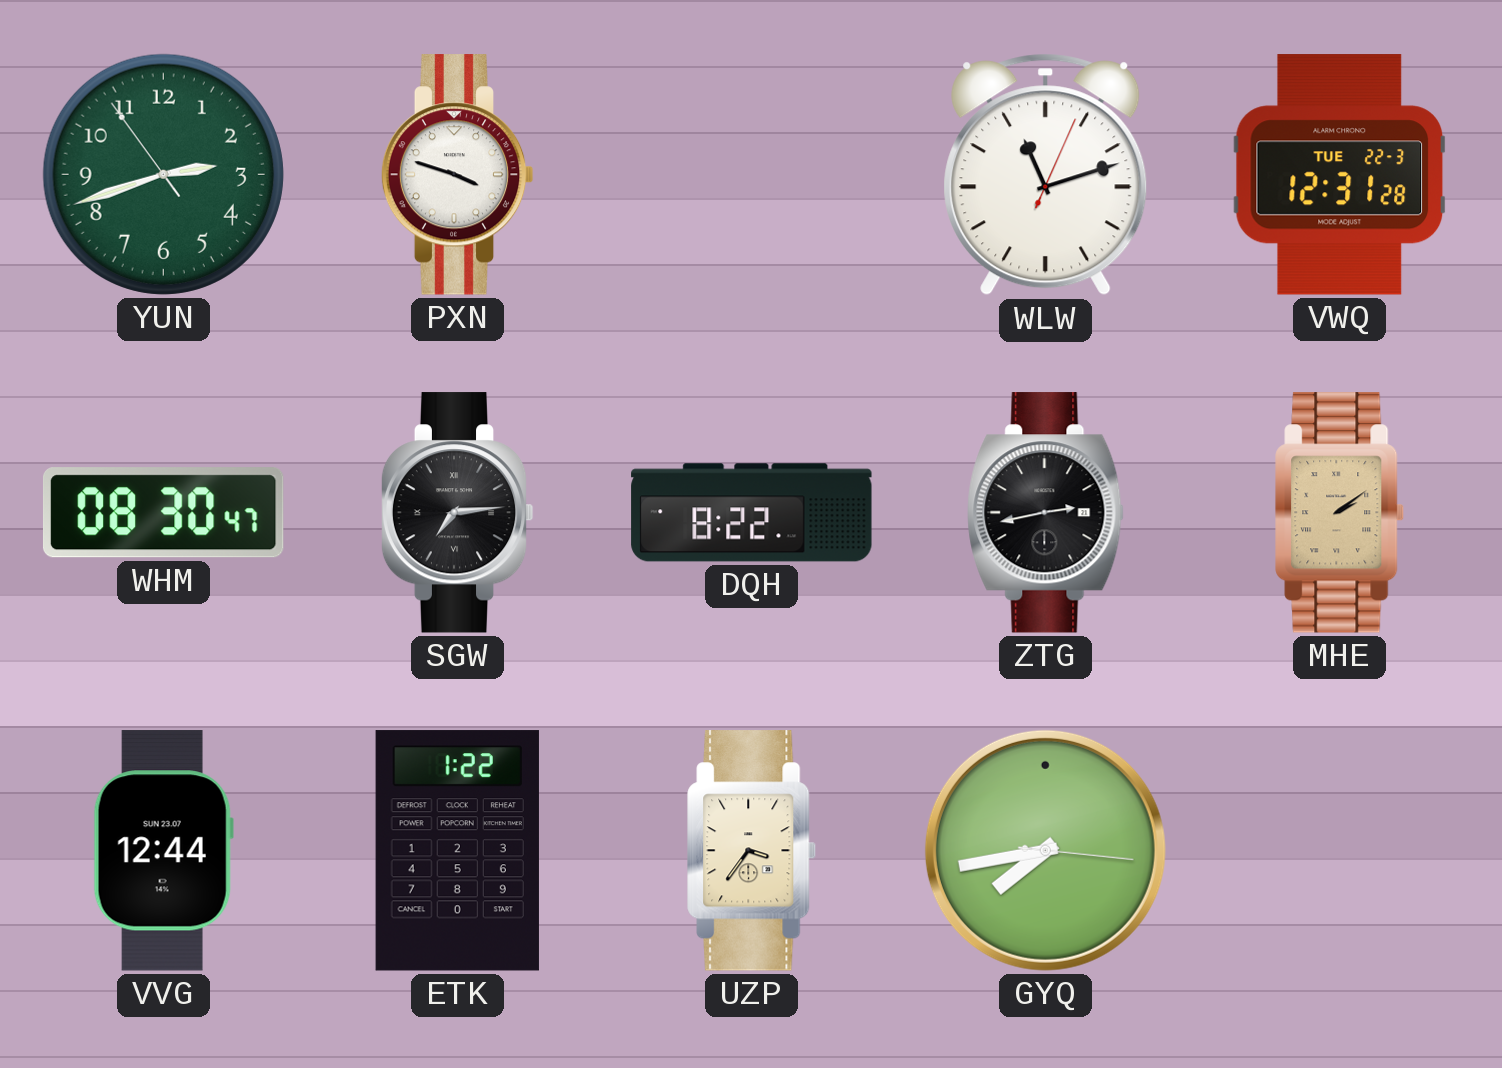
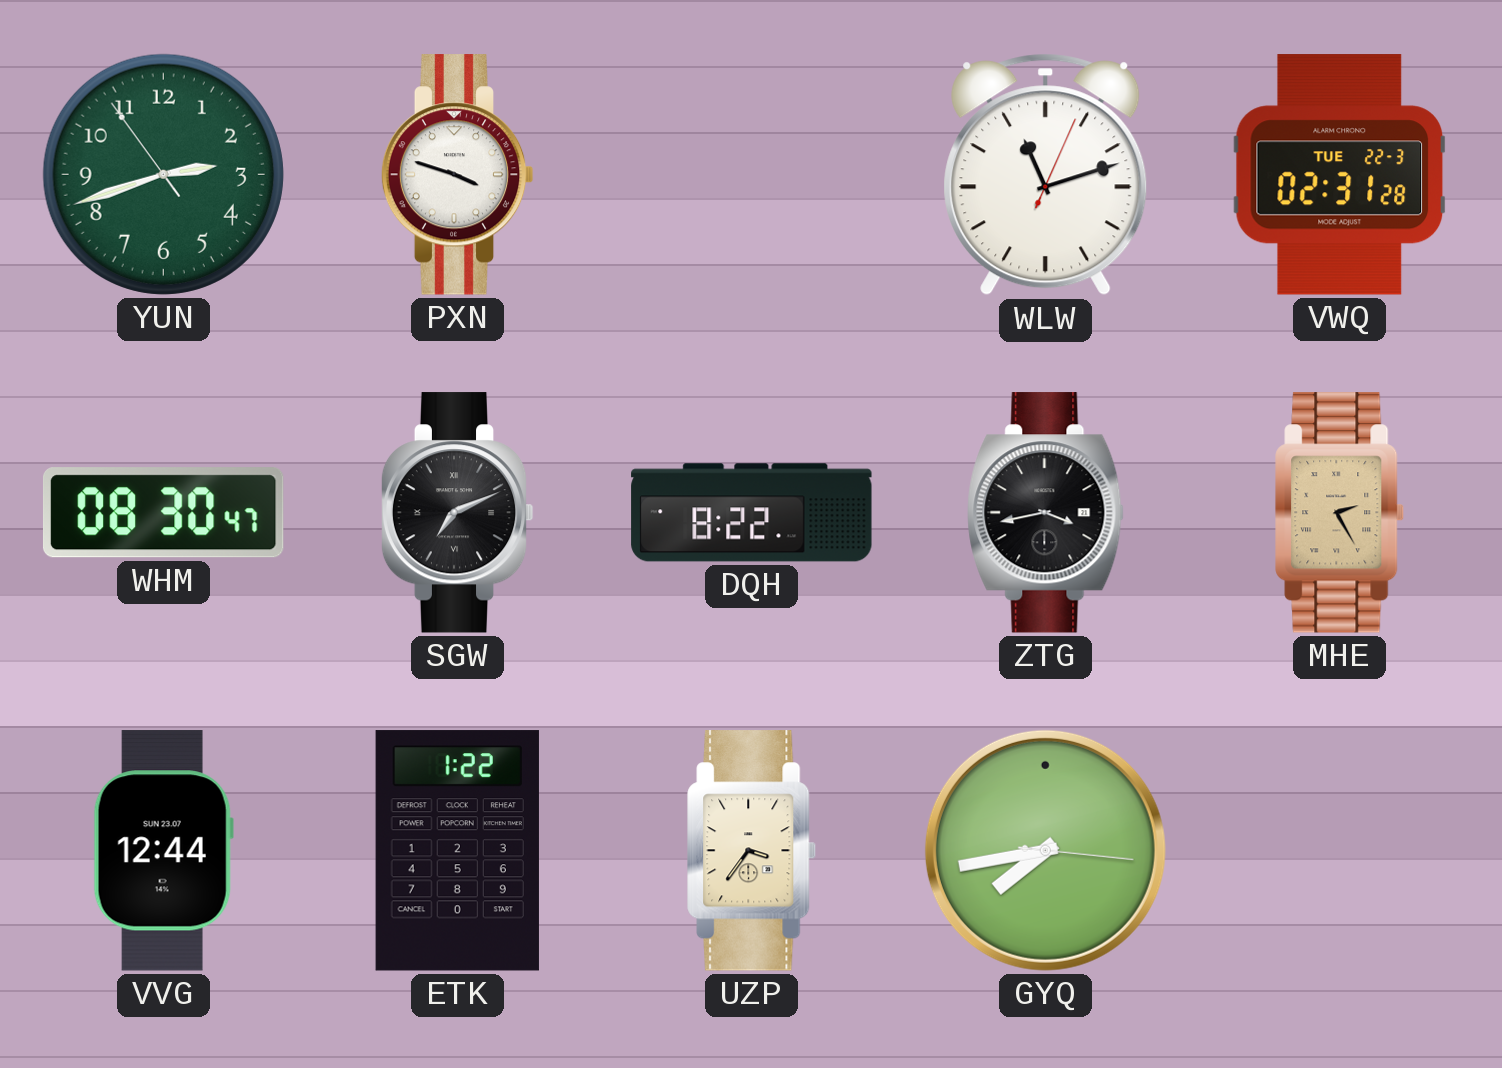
VWQ: 12:31 -> 02:31
SGW: 7:14 -> 7:11
ZTG: 2:43 -> 3:43
MHE: 2:09 -> 2:25
